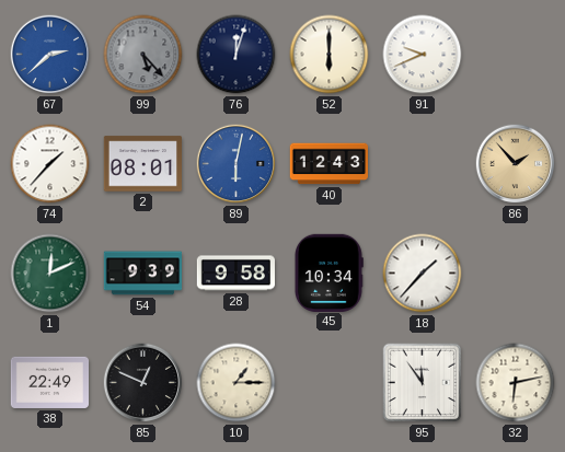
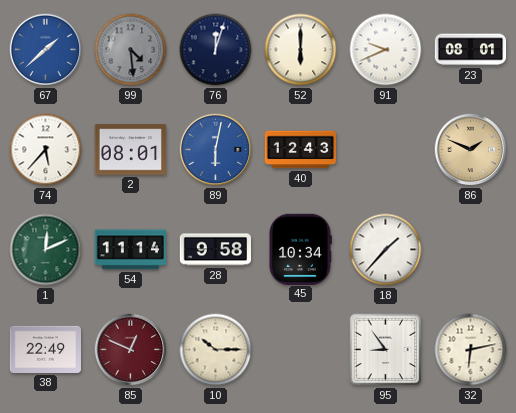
67: 2:38 -> 1:38
99: 5:23 -> 4:29
23: none -> 08:01
74: 1:37 -> 5:37
86: 1:53 -> 1:49
54: 9:39 -> 11:14
85 dial: black -> burgundy
10: 1:15 -> 10:15
95: 11:54 -> 8:54
